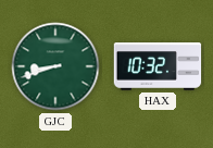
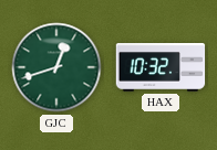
GJC: 8:42 -> 12:42
